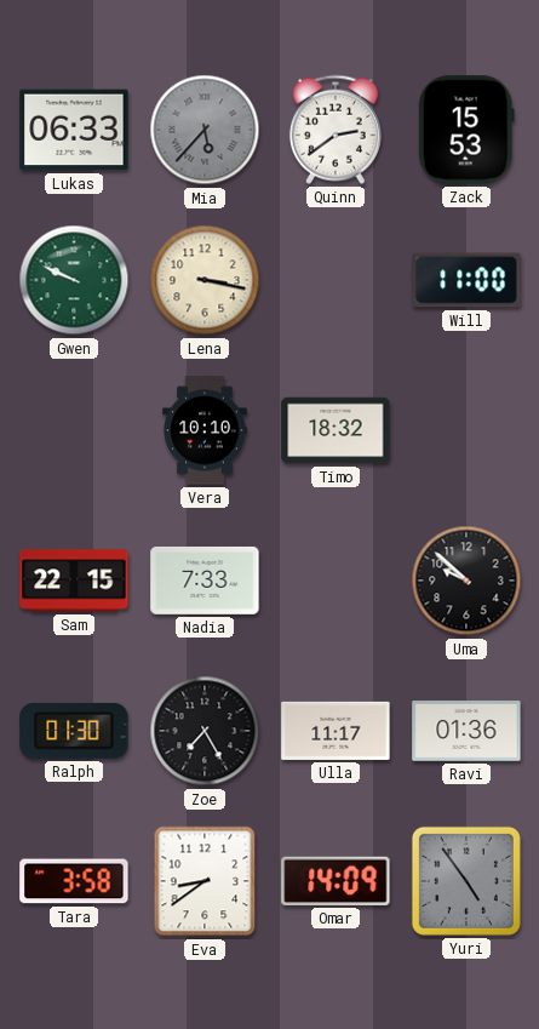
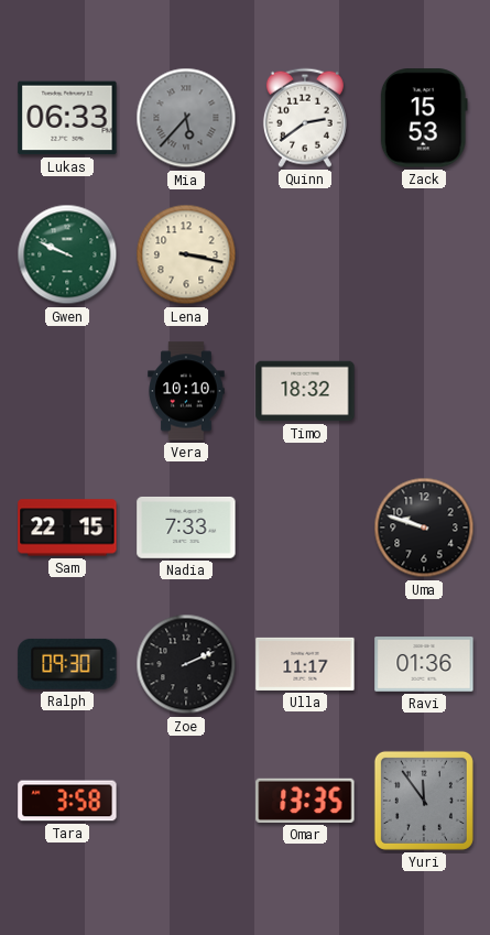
Will: 11:00 -> none
Uma: 9:52 -> 9:48
Ralph: 01:30 -> 09:30
Zoe: 7:25 -> 2:11
Eva: 8:39 -> none
Omar: 14:09 -> 13:35
Yuri: 4:54 -> 11:54
